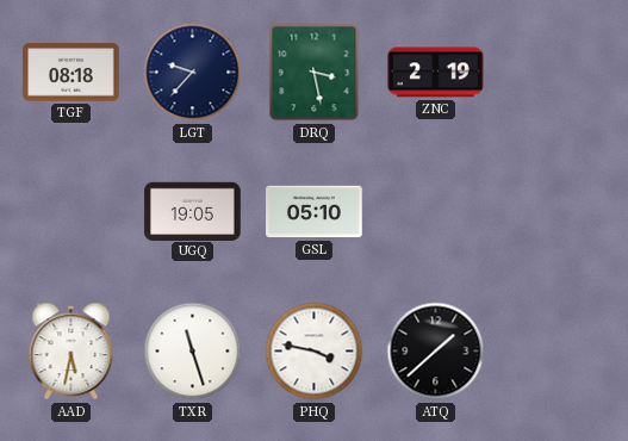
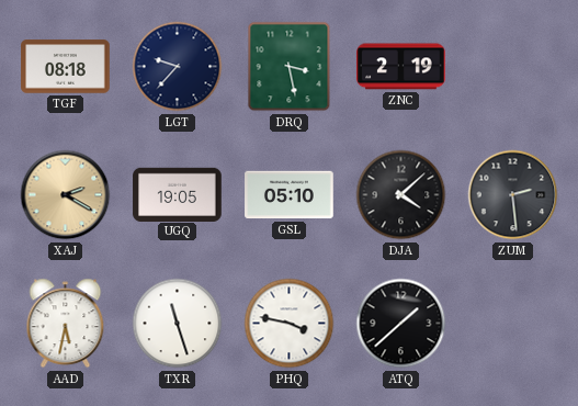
XAJ: none -> 2:20
DJA: none -> 4:08
ZUM: none -> 2:29
